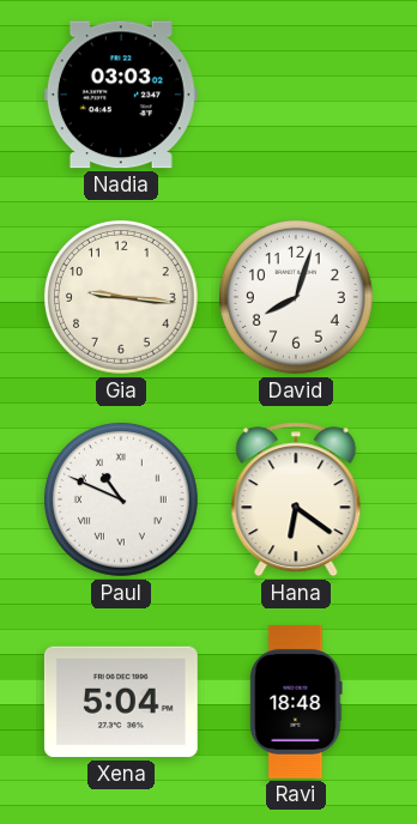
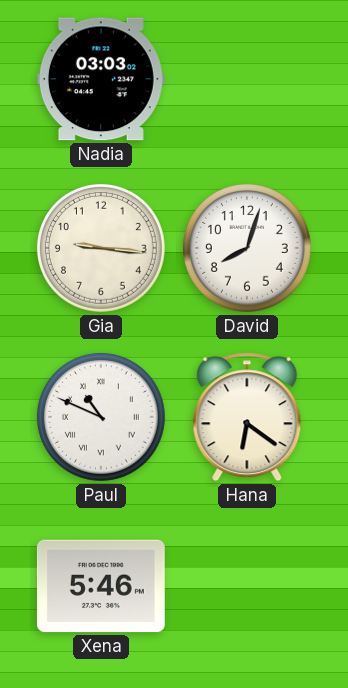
Xena: 5:04 -> 5:46
Ravi: 18:48 -> none
